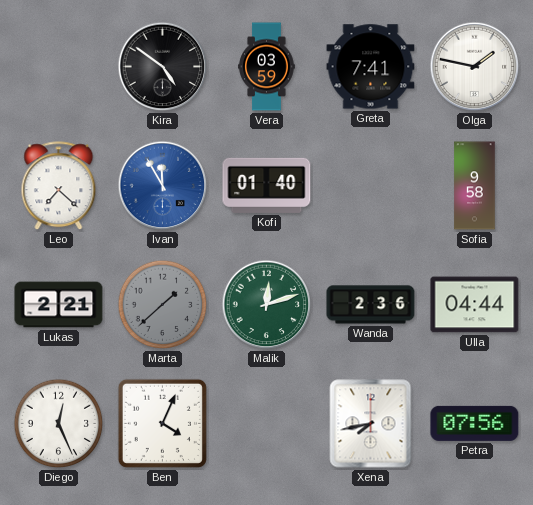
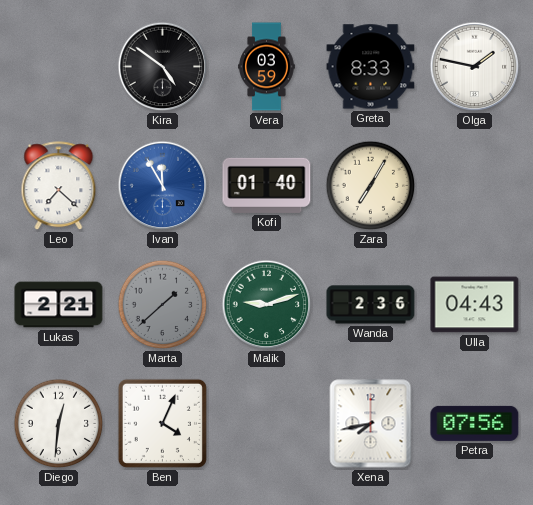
Greta: 7:41 -> 8:33
Zara: none -> 7:05
Sofia: 9:58 -> none
Malik: 12:12 -> 9:12
Ulla: 04:44 -> 04:43
Diego: 12:26 -> 12:31
